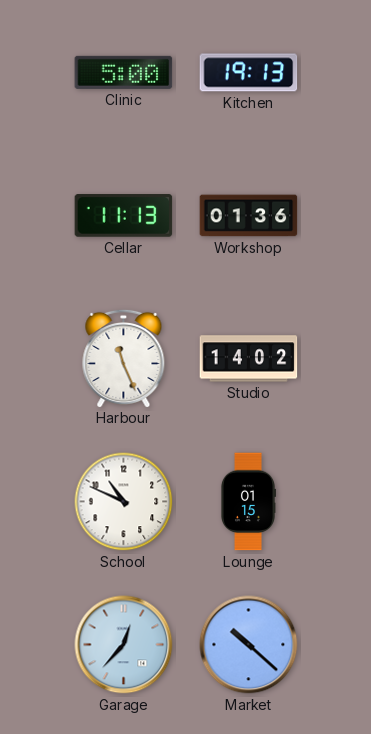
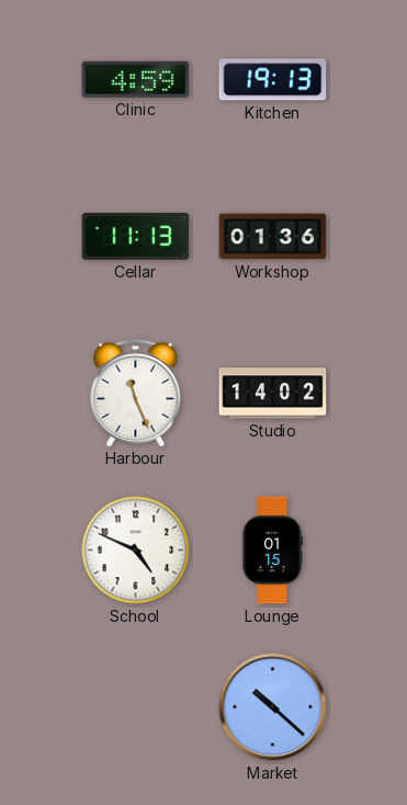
Clinic: 5:00 -> 4:59
School: 10:49 -> 4:49
Garage: 12:37 -> none
